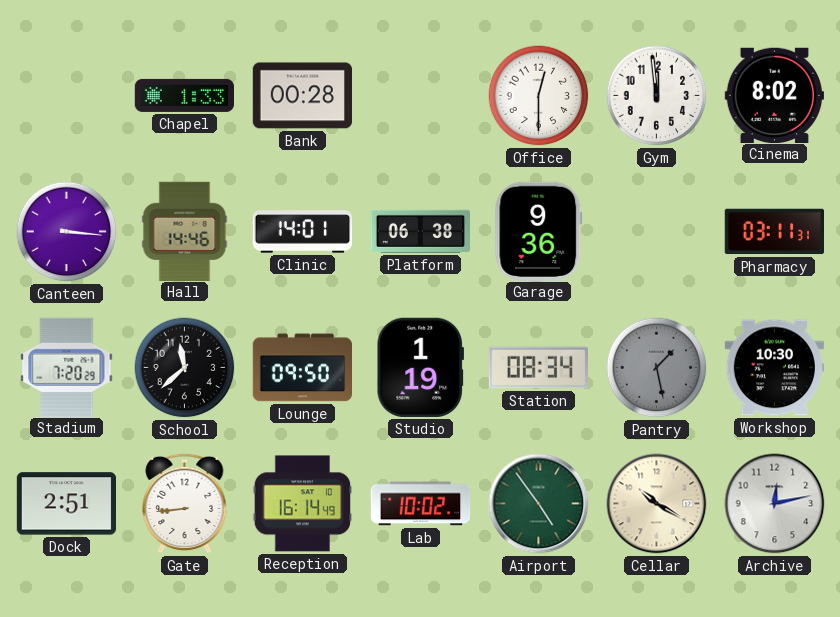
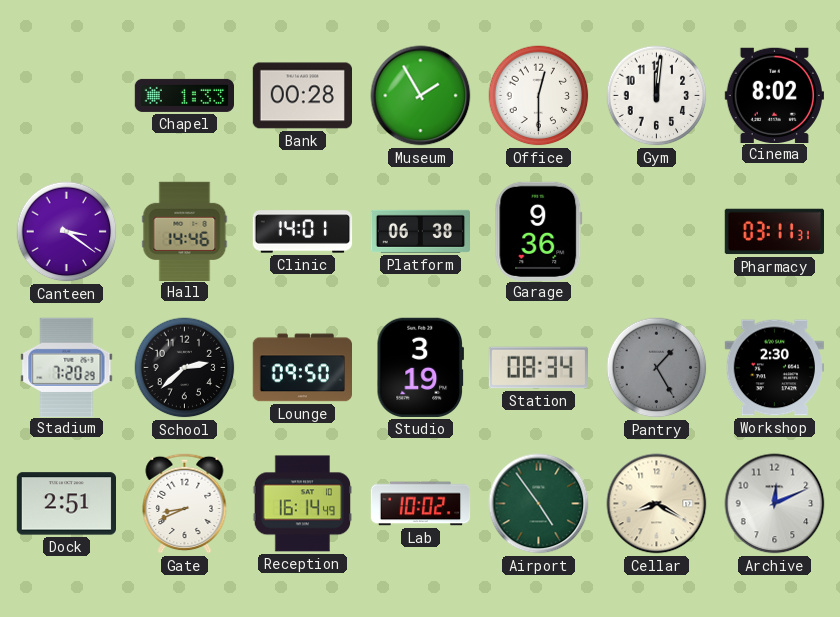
Museum: none -> 1:55
Gym: 11:59 -> 12:01
Canteen: 3:16 -> 3:21
School: 11:38 -> 2:38
Studio: 1:19 -> 3:19
Pantry: 1:28 -> 1:25
Workshop: 10:30 -> 2:30
Gate: 8:44 -> 8:41
Cellar: 10:20 -> 8:20
Archive: 12:13 -> 12:11
